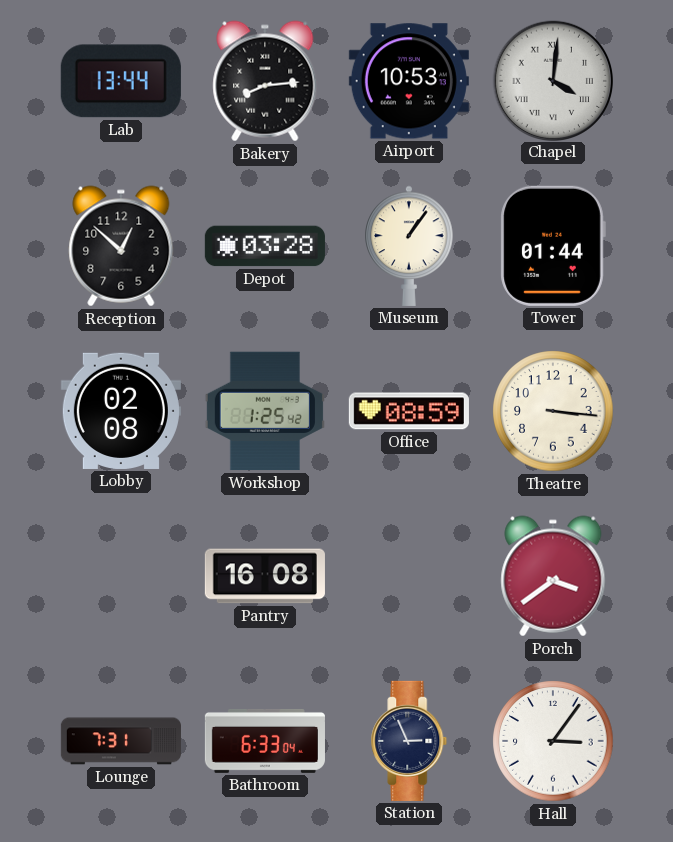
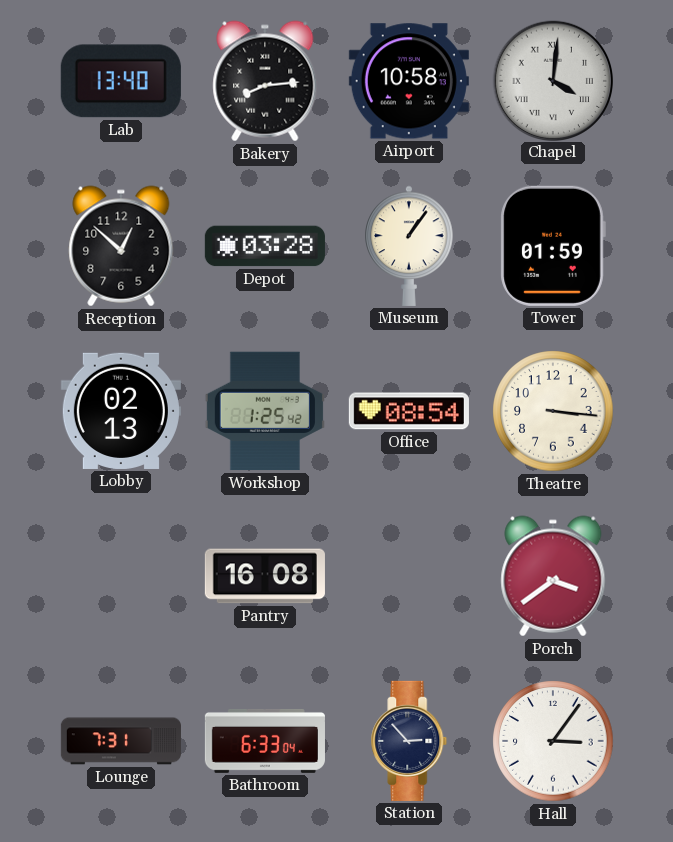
Lab: 13:44 -> 13:40
Airport: 10:53 -> 10:58
Tower: 01:44 -> 01:59
Lobby: 02:08 -> 02:13
Office: 08:59 -> 08:54
Station: 2:56 -> 2:53
